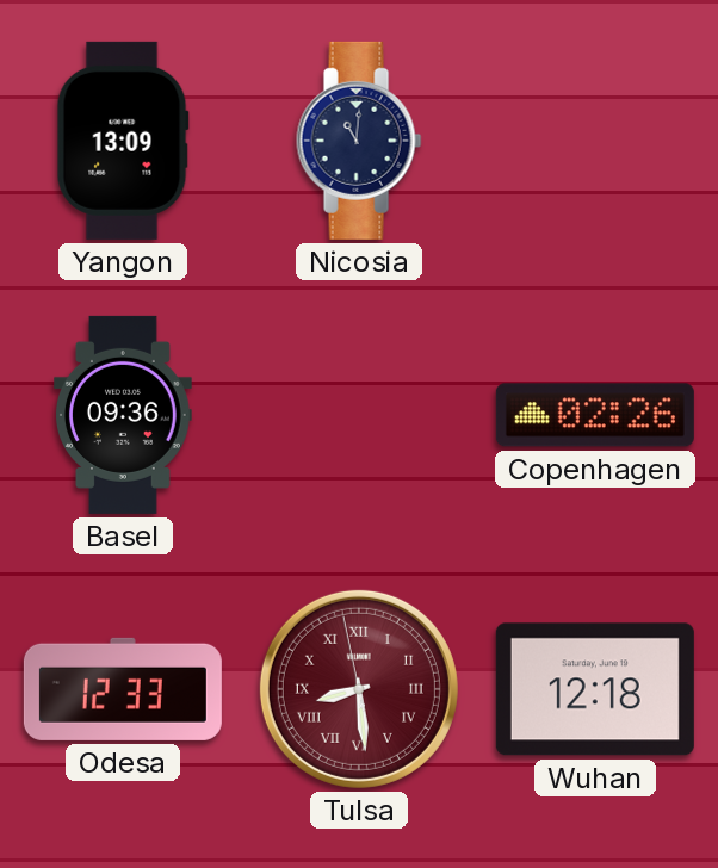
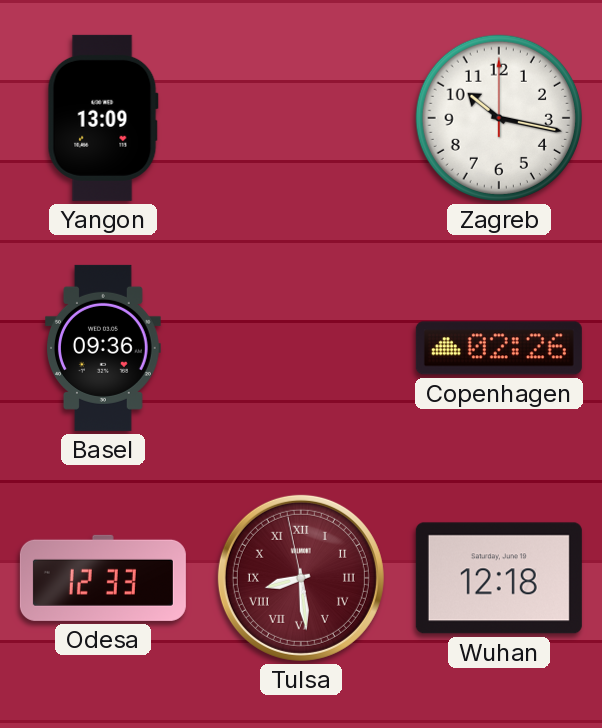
Nicosia: 11:01 -> none
Zagreb: none -> 10:17
